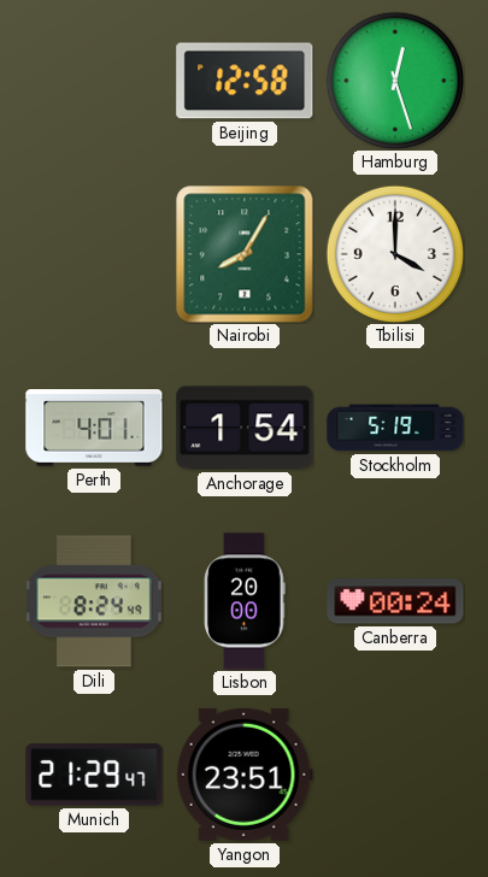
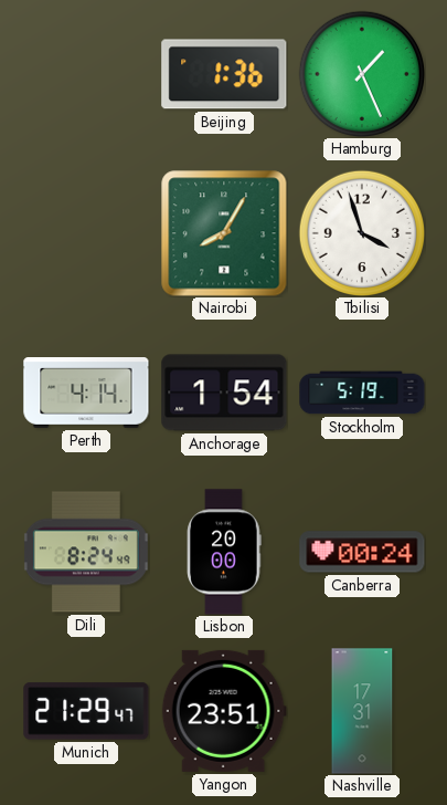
Beijing: 12:58 -> 1:36
Hamburg: 12:27 -> 1:26
Tbilisi: 4:00 -> 3:57
Perth: 4:01 -> 4:14
Nashville: none -> 17:31
